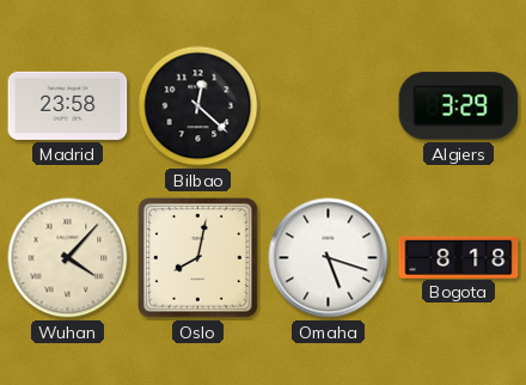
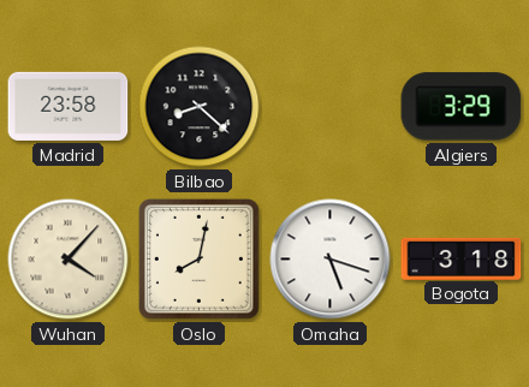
Bilbao: 12:22 -> 8:22
Bogota: 8:18 -> 3:18
